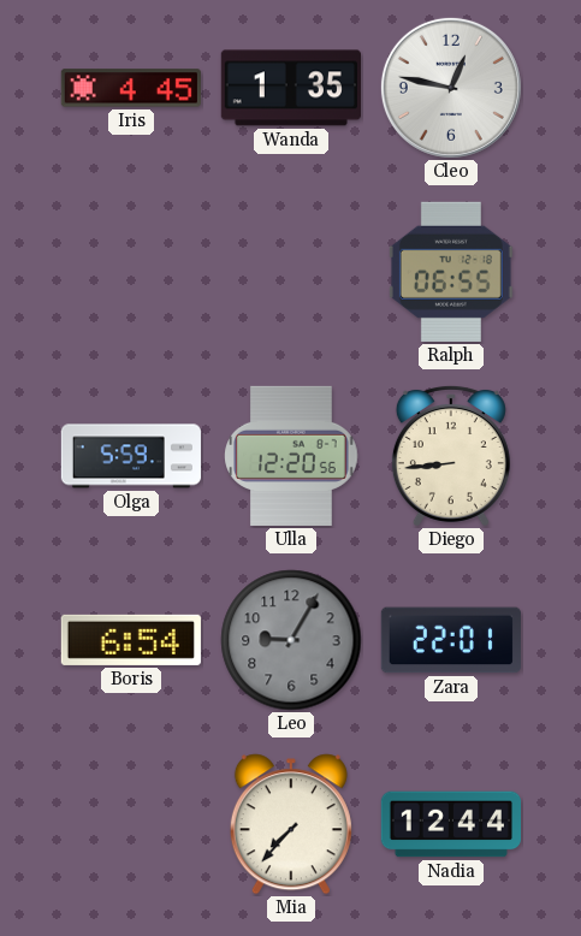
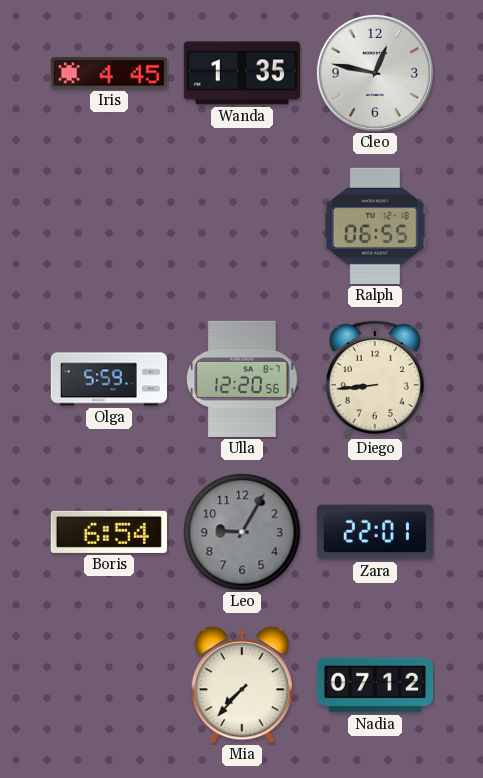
Nadia: 12:44 -> 07:12
